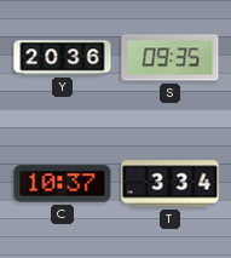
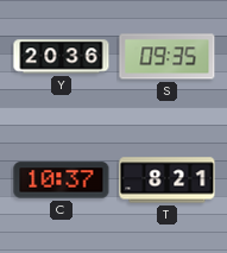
T: 3:34 -> 8:21
